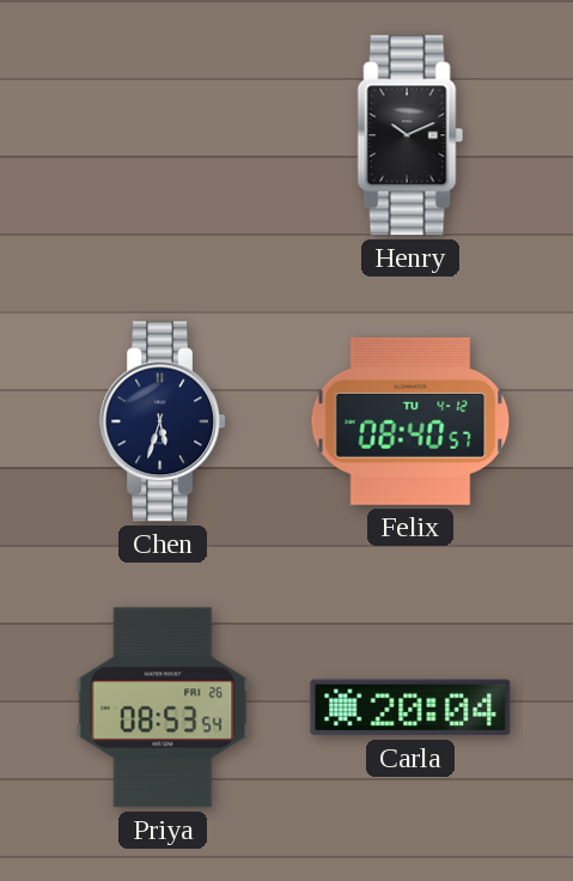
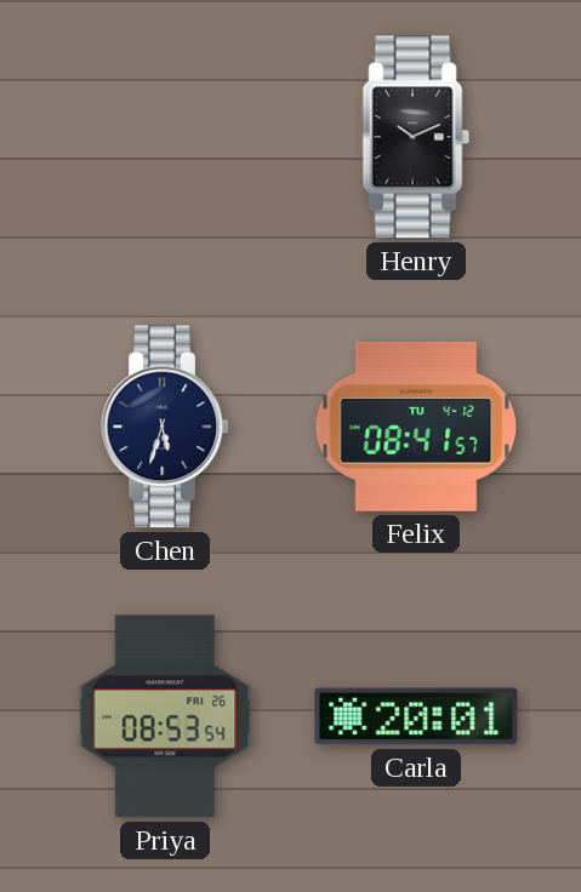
Felix: 08:40 -> 08:41
Carla: 20:04 -> 20:01
